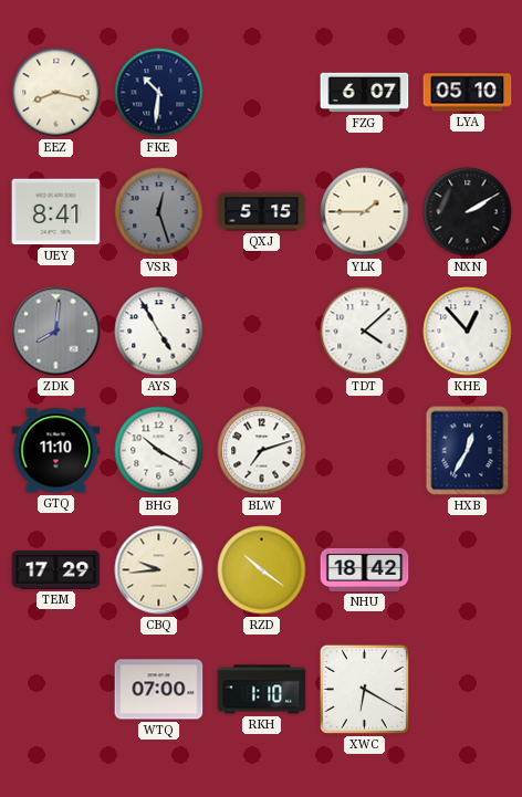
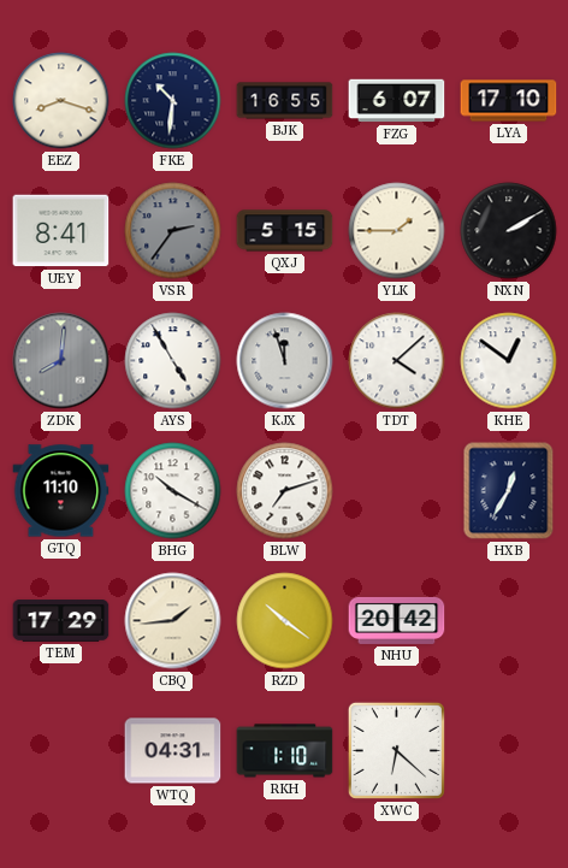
EEZ: 8:17 -> 8:18
BJK: none -> 16:55
LYA: 05:10 -> 17:10
VSR: 12:27 -> 2:36
KJX: none -> 11:57
KHE: 12:53 -> 12:51
CBQ: 9:44 -> 1:44
NHU: 18:42 -> 20:42
WTQ: 07:00 -> 04:31
XWC: 6:20 -> 6:22
